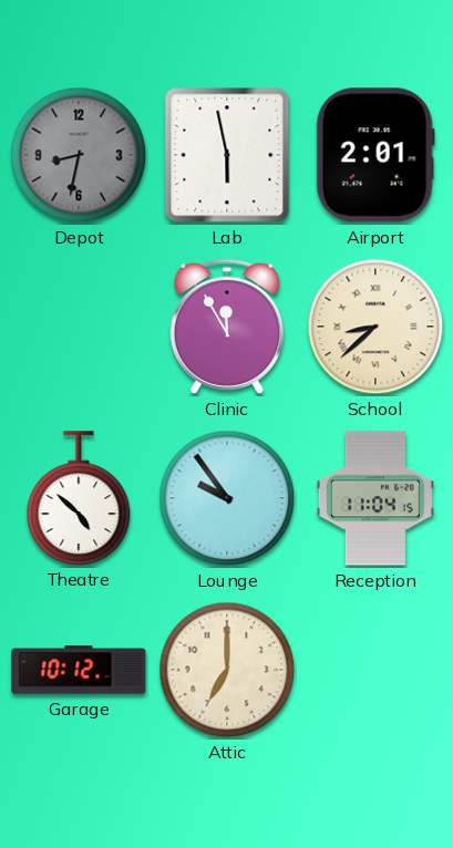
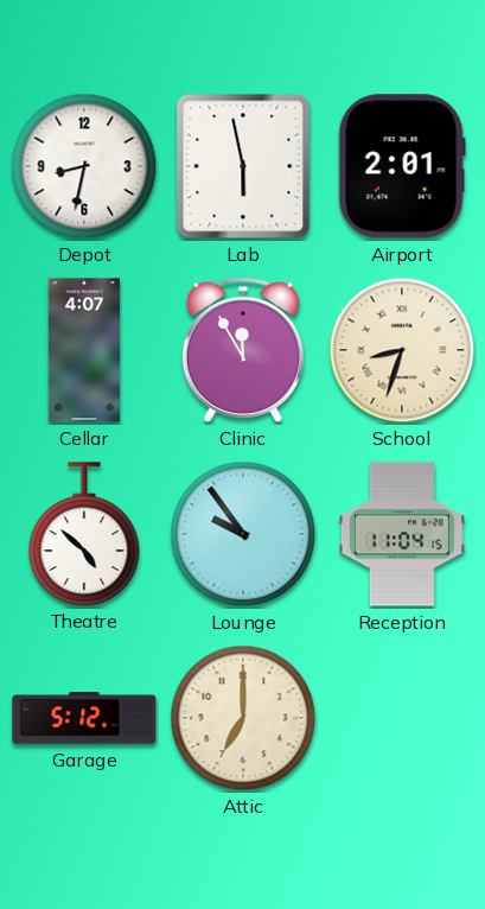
Depot dial: grey -> white
Cellar: none -> 4:07
School: 8:38 -> 8:33
Garage: 10:12 -> 5:12
